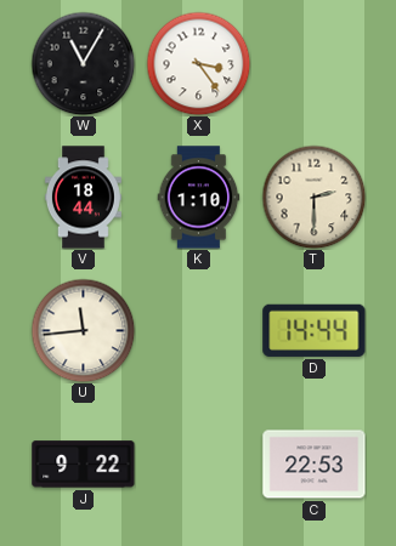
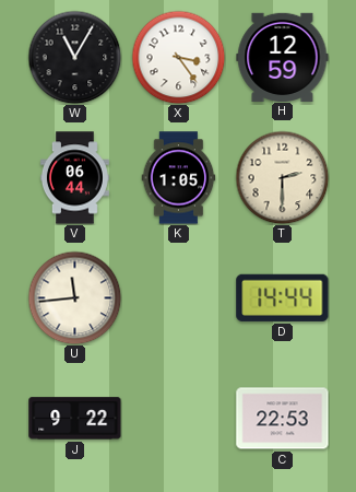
H: none -> 12:59
V: 18:44 -> 06:44
K: 1:10 -> 1:05
